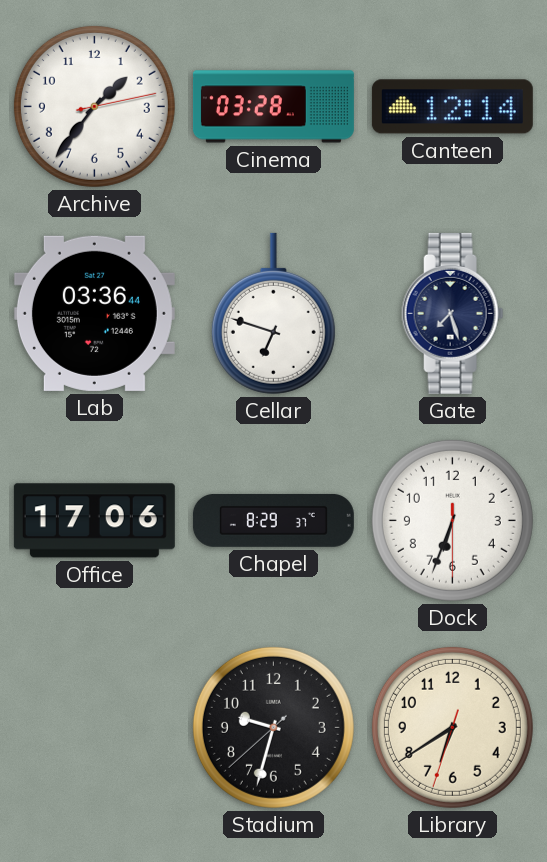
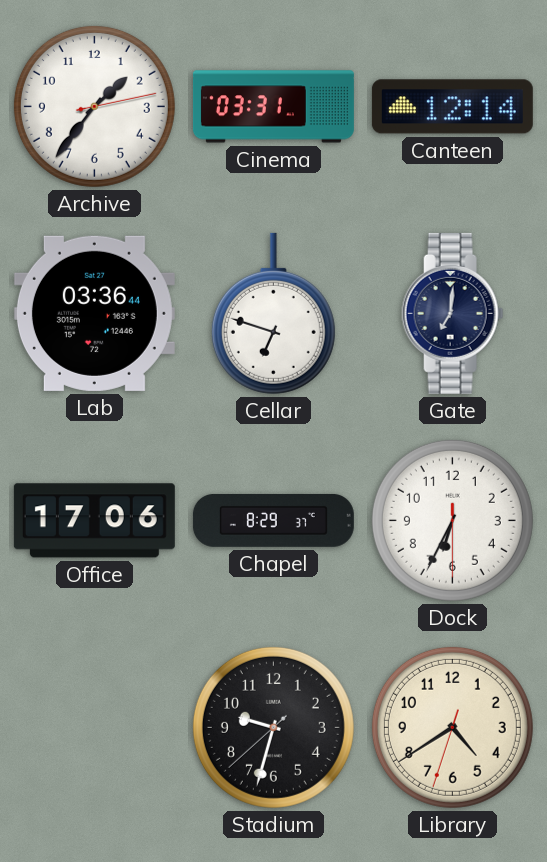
Cinema: 03:28 -> 03:31
Gate: 7:27 -> 7:01
Dock: 6:33 -> 6:34
Library: 6:39 -> 4:39
